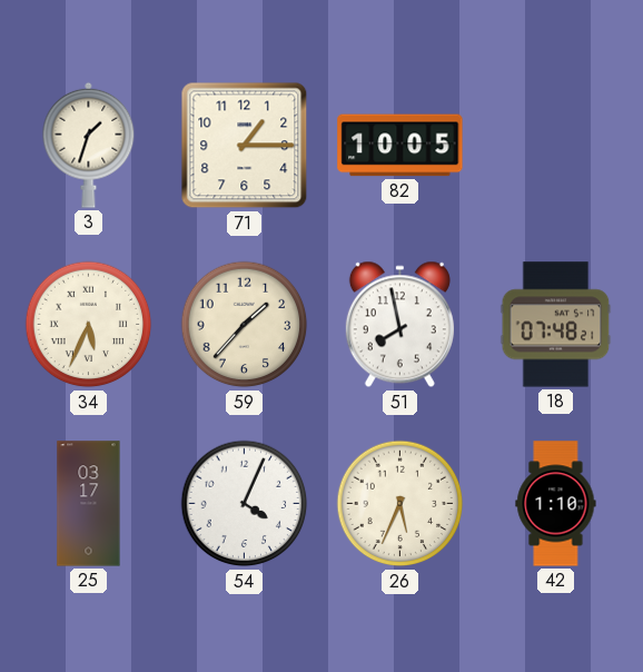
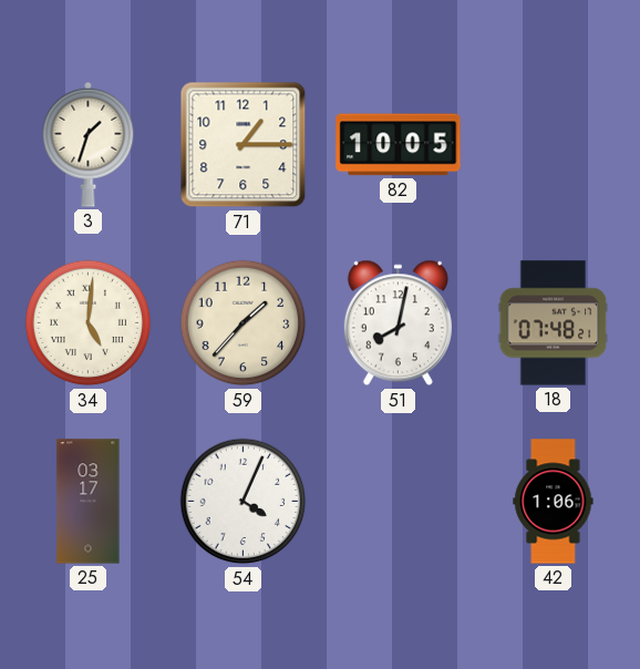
34: 5:34 -> 5:01
51: 7:58 -> 8:02
26: 5:34 -> none
42: 1:10 -> 1:06
